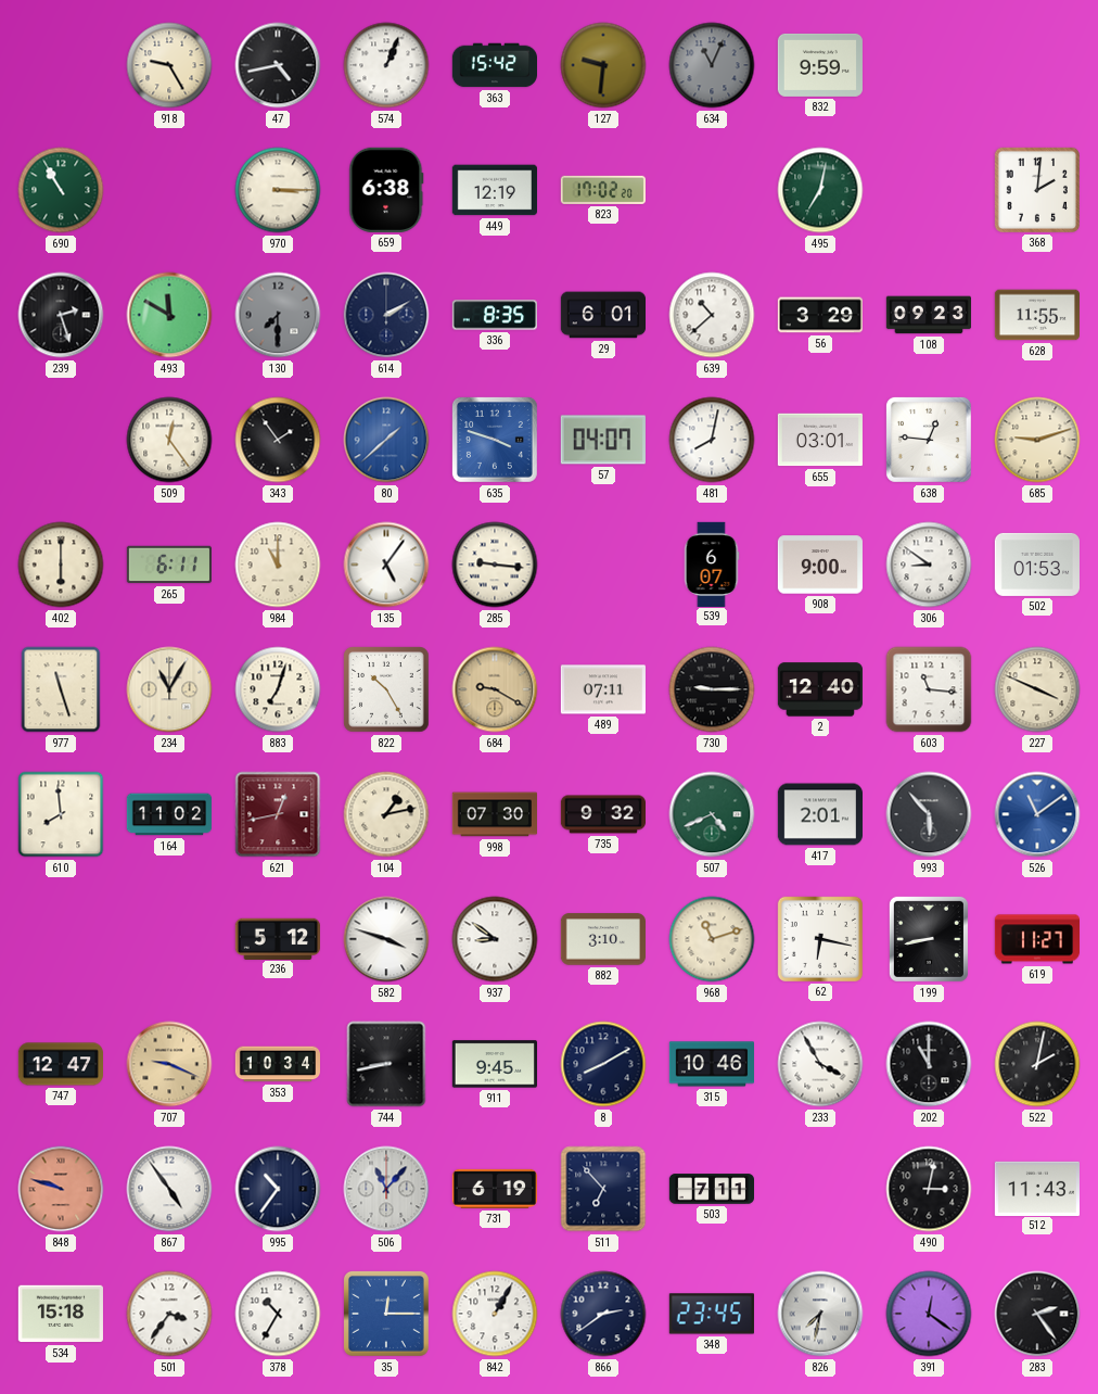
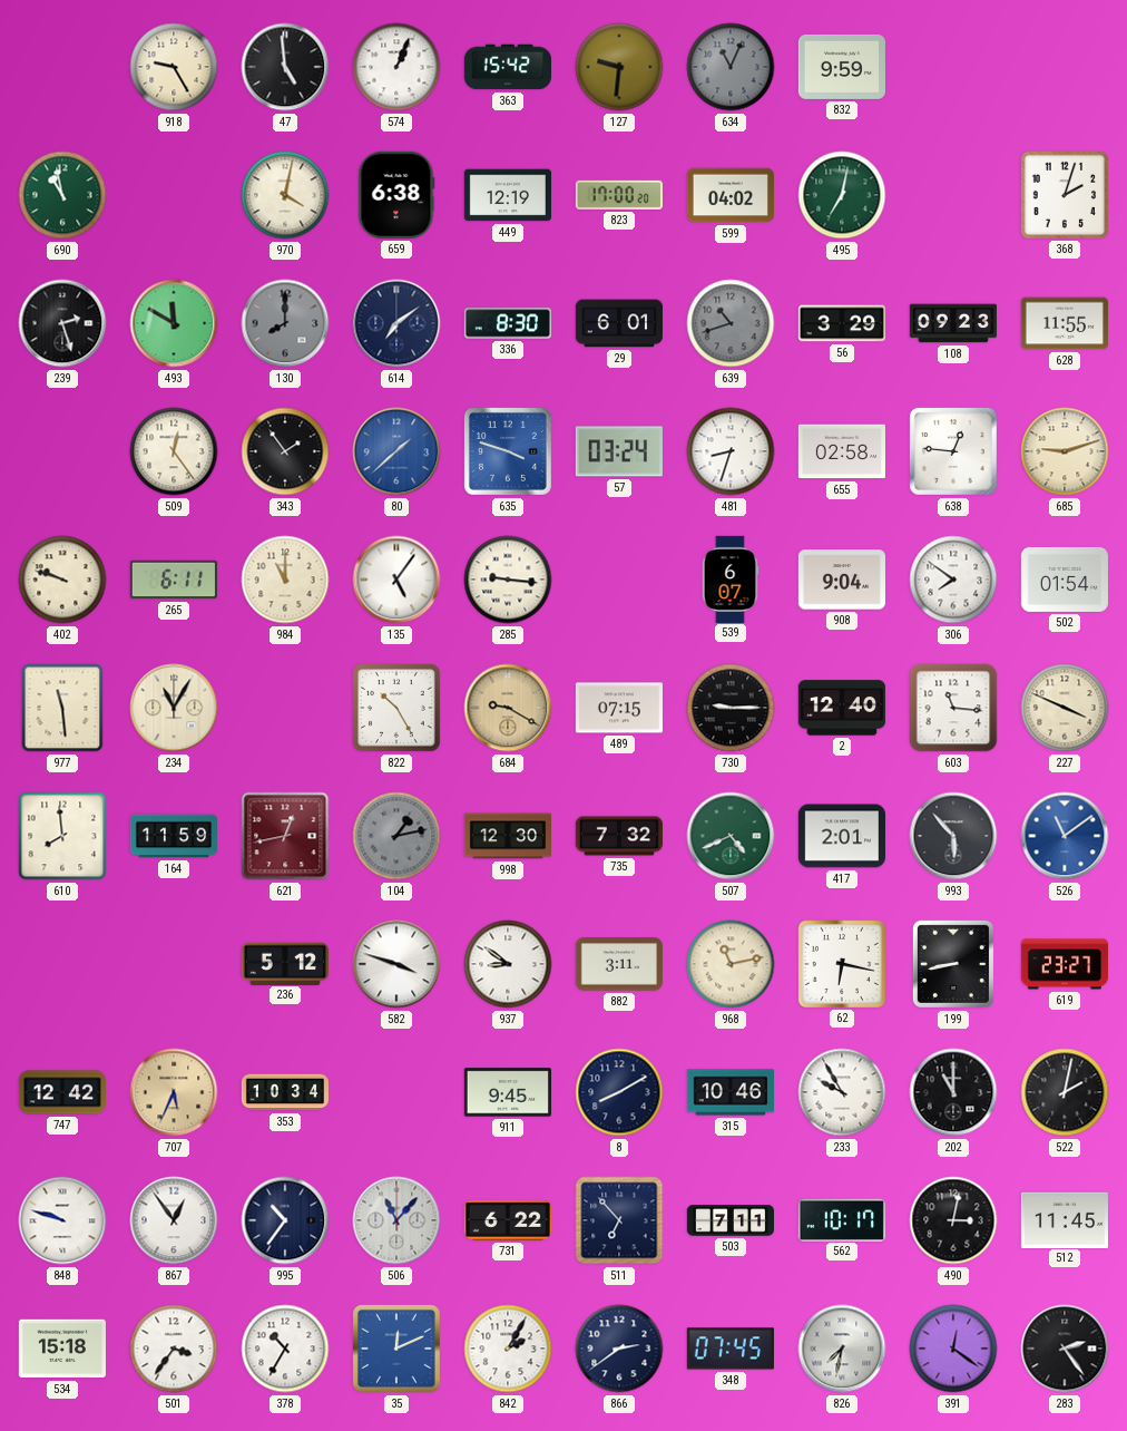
47: 4:43 -> 4:59
690: 10:55 -> 10:58
970: 3:15 -> 4:02
823: 17:02 -> 17:00
599: none -> 04:02
368: 2:01 -> 2:03
130: 7:30 -> 8:00
614: 2:10 -> 7:09
336: 8:35 -> 8:30
639: 10:38 -> 10:42
639 dial: white -> grey
57: 04:07 -> 03:24
481: 8:02 -> 8:33
655: 03:01 -> 02:58
402: 6:00 -> 9:48
908: 9:00 -> 9:04
306: 8:51 -> 7:51
502: 01:53 -> 01:54
977: 11:27 -> 11:29
883: 7:03 -> none
489: 07:11 -> 07:15
164: 11:02 -> 11:59
104 dial: cream -> grey
998: 07:30 -> 12:30
735: 9:32 -> 7:32
882: 3:10 -> 3:11
968: 11:12 -> 11:13
619: 11:27 -> 23:27
747: 12:47 -> 12:42
707: 9:19 -> 5:34
744: 8:43 -> none
233: 3:55 -> 9:55
848 dial: salmon -> white
867: 4:54 -> 12:54
731: 6:19 -> 6:22
562: none -> 10:17
512: 11:43 -> 11:45
35: 12:15 -> 12:11
842: 1:05 -> 2:05
348: 23:45 -> 07:45
